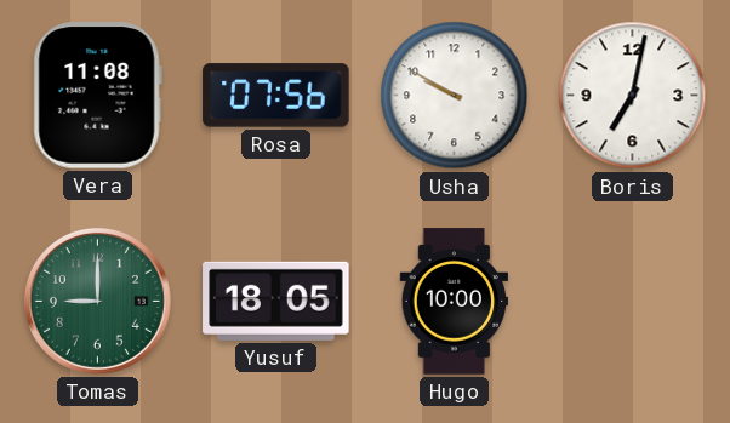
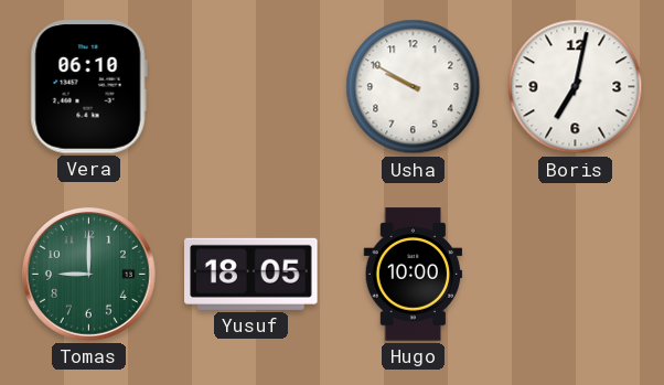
Vera: 11:08 -> 06:10
Rosa: 07:56 -> none
